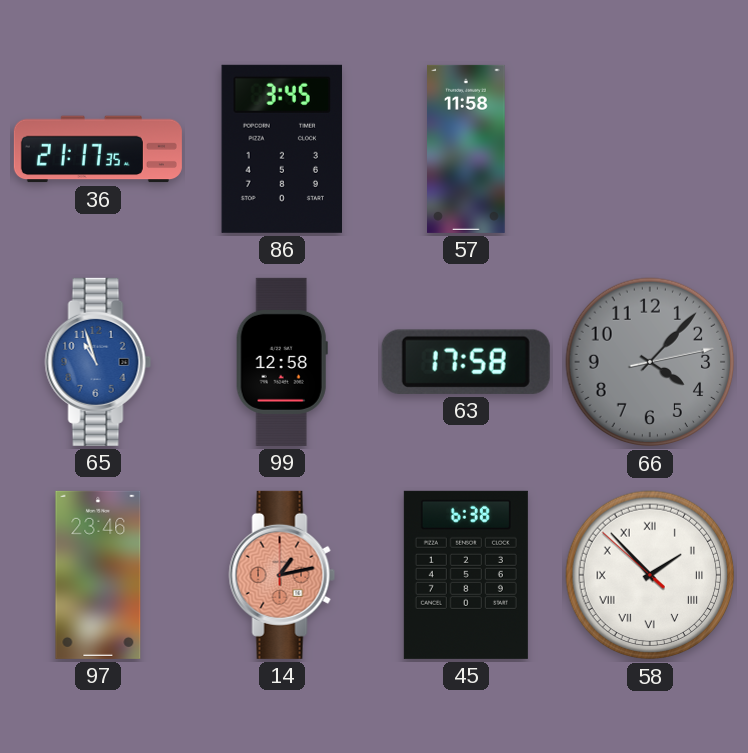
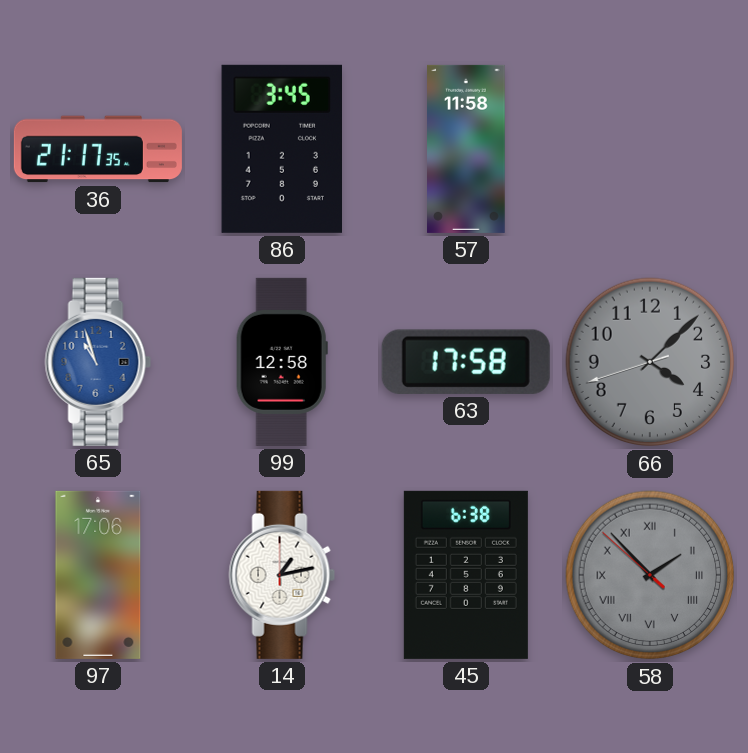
66: 4:07:13 -> 4:07:42
97: 23:46 -> 17:06
14 dial: salmon -> white
58 dial: white -> grey
